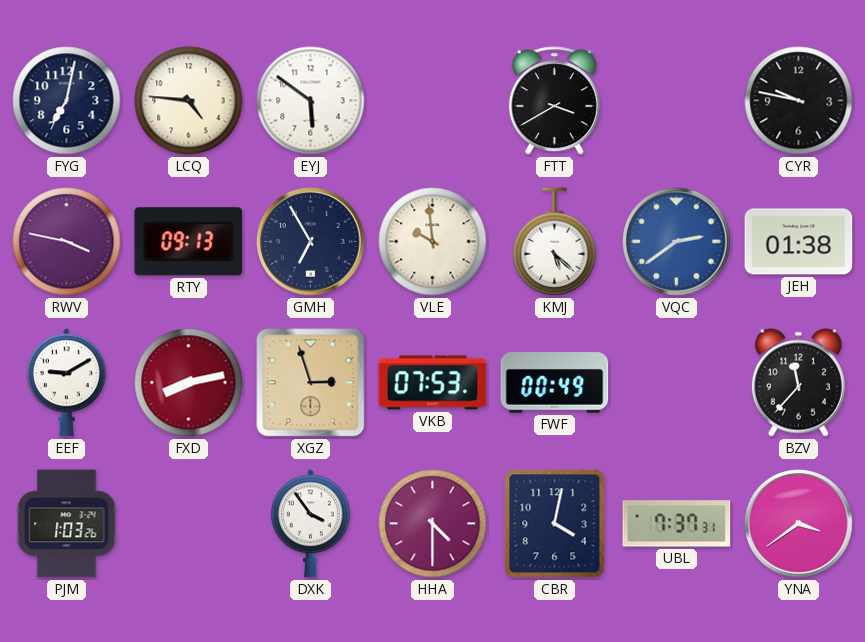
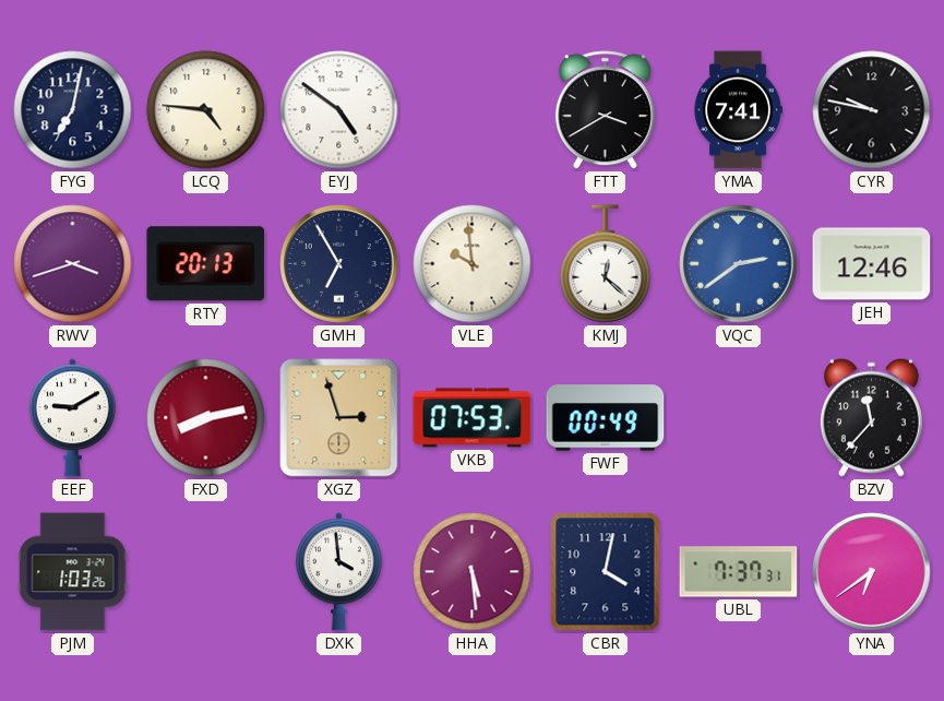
EYJ: 5:51 -> 4:51
YMA: none -> 7:41
RWV: 3:47 -> 3:42
RTY: 09:13 -> 20:13
KMJ: 5:22 -> 12:22
JEH: 01:38 -> 12:46
DXK: 3:54 -> 3:59
HHA: 4:30 -> 5:29
YNA: 3:39 -> 6:39
